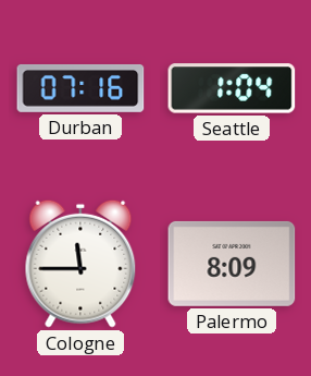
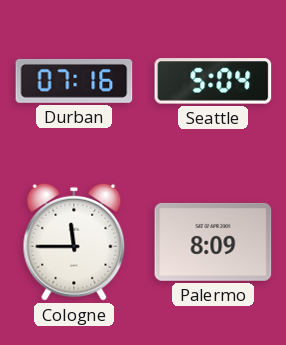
Seattle: 1:04 -> 5:04
